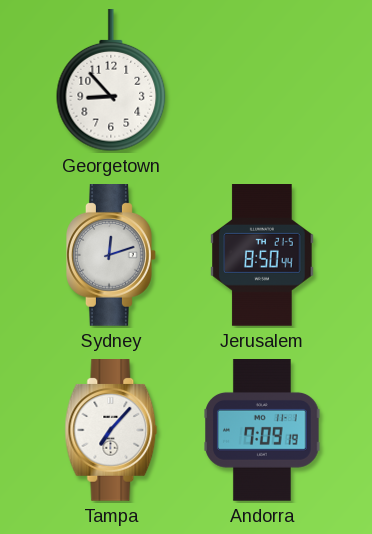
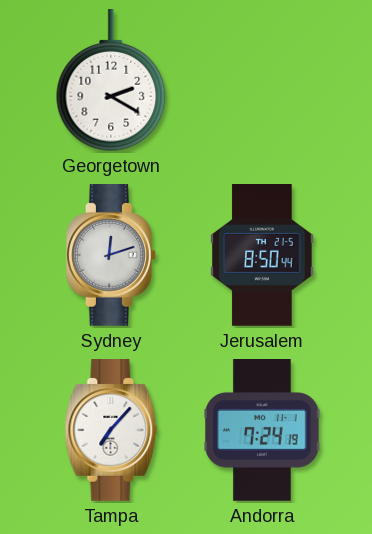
Georgetown: 8:53 -> 2:20
Andorra: 7:09 -> 7:24
